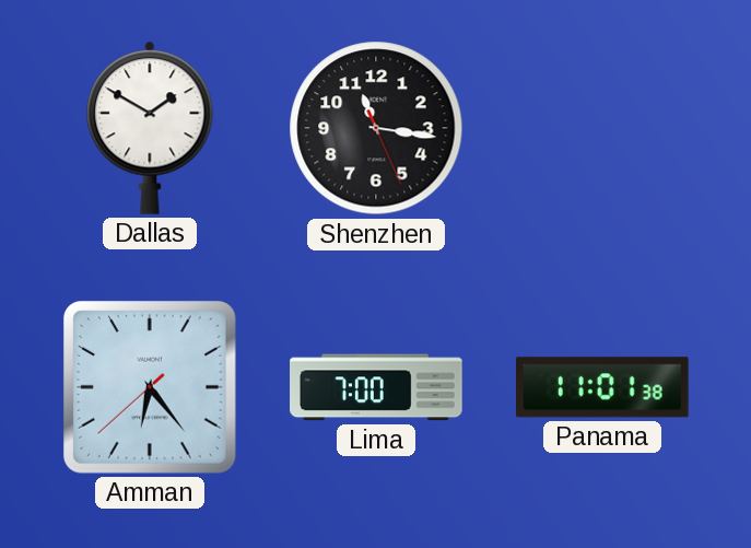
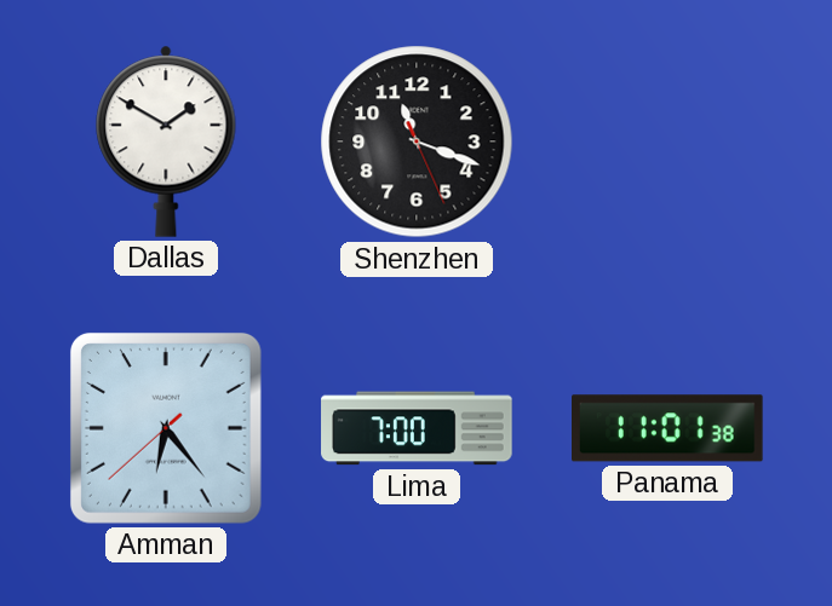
Shenzhen: 11:16 -> 11:18
